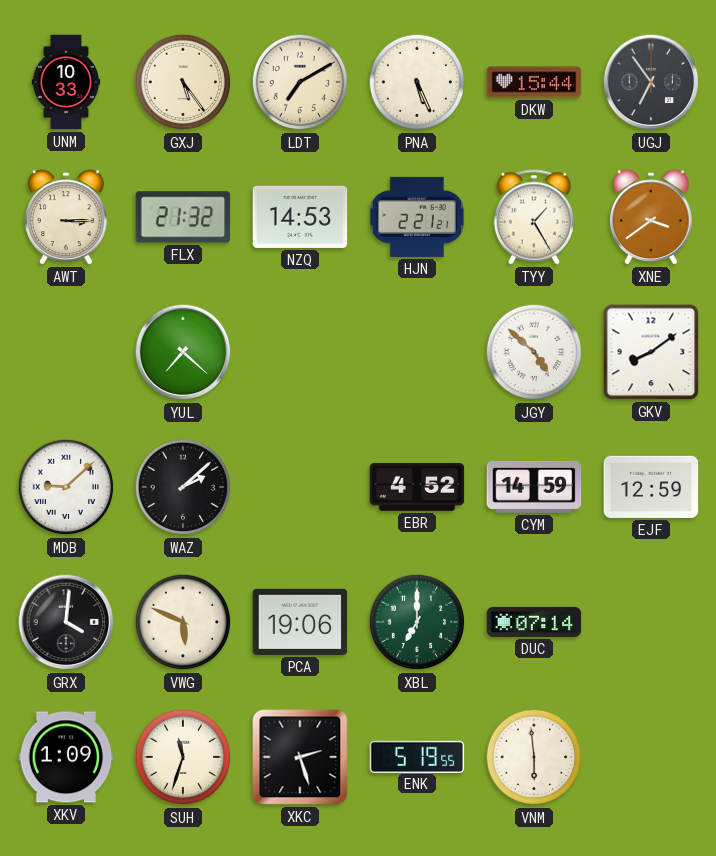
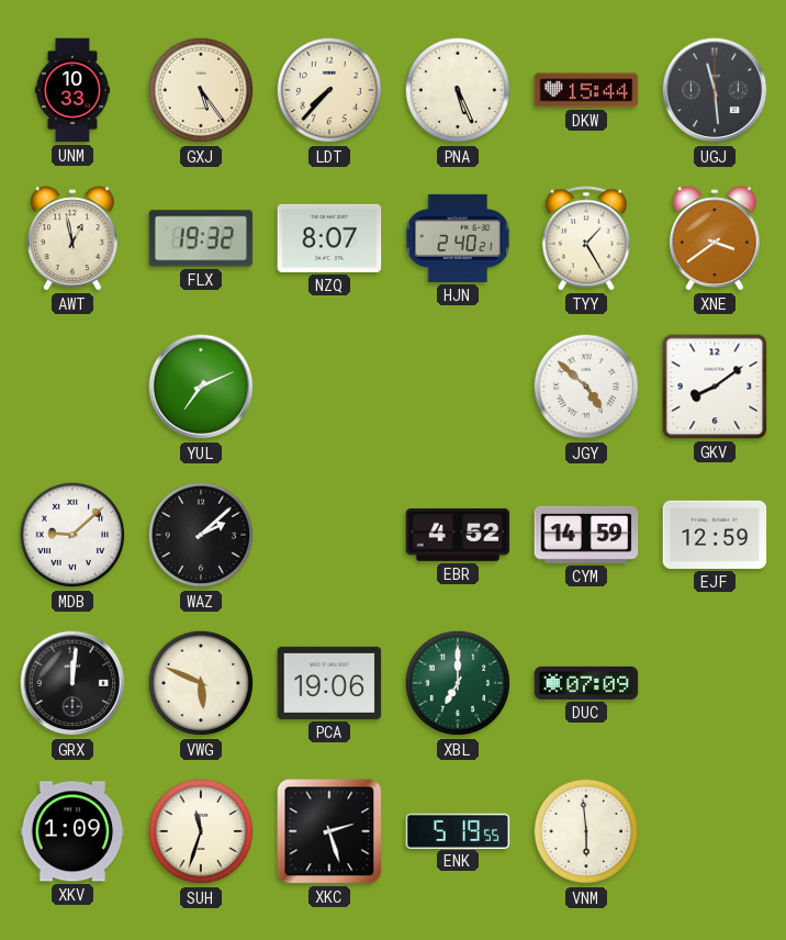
LDT: 7:10 -> 7:37
UGJ: 6:54 -> 11:29
AWT: 3:15 -> 12:58
FLX: 21:32 -> 19:32
NZQ: 14:53 -> 8:07
HJN: 2:21 -> 2:40
YUL: 7:22 -> 7:11
GRX: 4:01 -> 12:01
DUC: 07:14 -> 07:09
